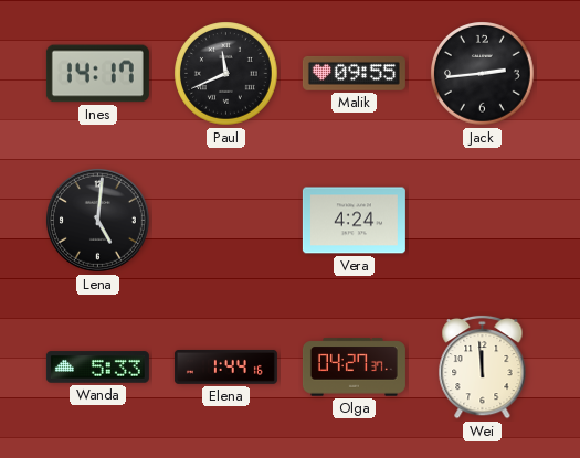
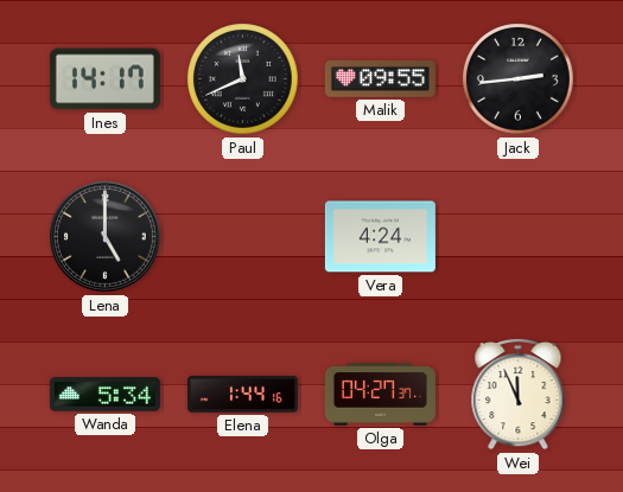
Lena: 5:01 -> 5:00
Wanda: 5:33 -> 5:34
Wei: 11:59 -> 11:56
